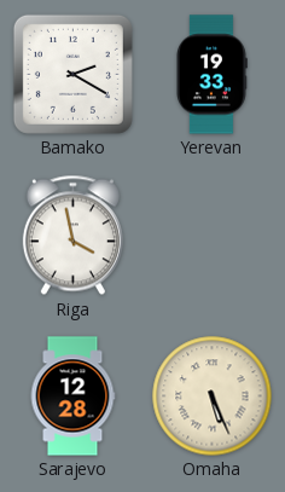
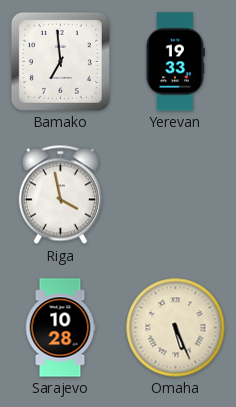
Bamako: 2:20 -> 6:59
Sarajevo: 12:28 -> 10:28
